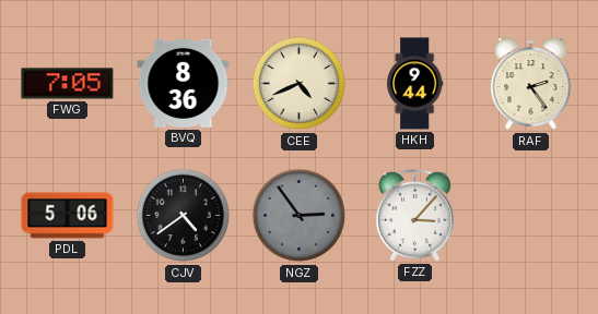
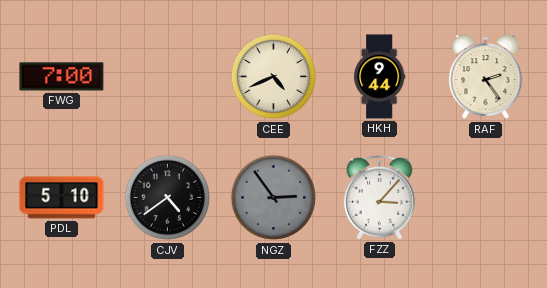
FWG: 7:05 -> 7:00
BVQ: 8:36 -> none
PDL: 5:06 -> 5:10
